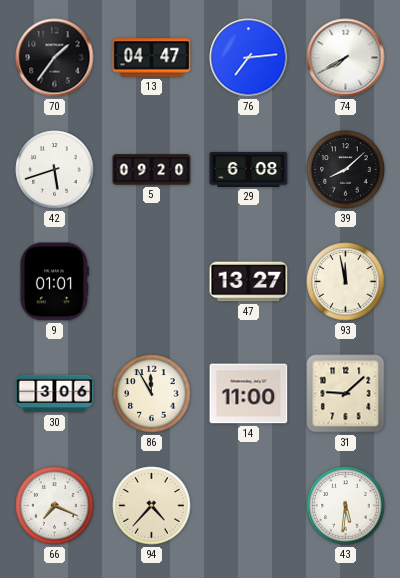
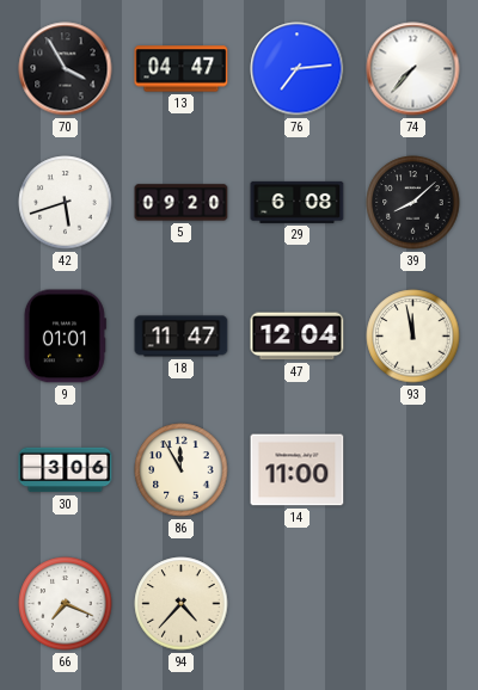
70: 1:36 -> 3:55
74: 7:40 -> 7:37
18: none -> 11:47
47: 13:27 -> 12:04
31: 9:08 -> none
43: 5:31 -> none
